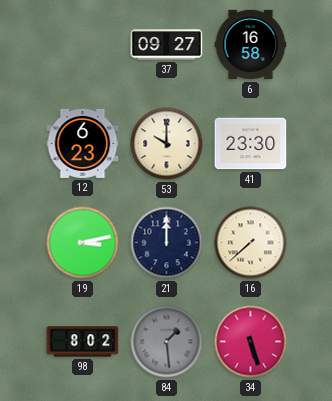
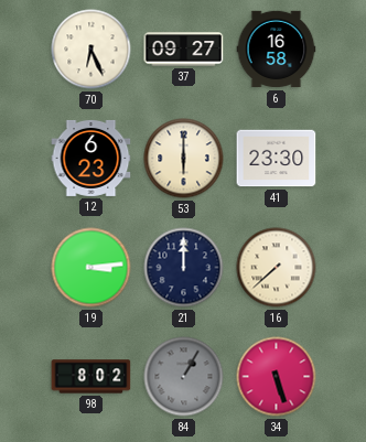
70: none -> 6:26
53: 10:00 -> 6:00
19: 3:13 -> 3:14
84: 1:29 -> 1:05
